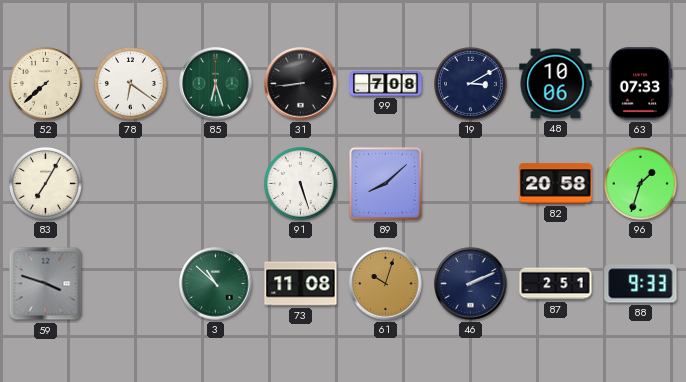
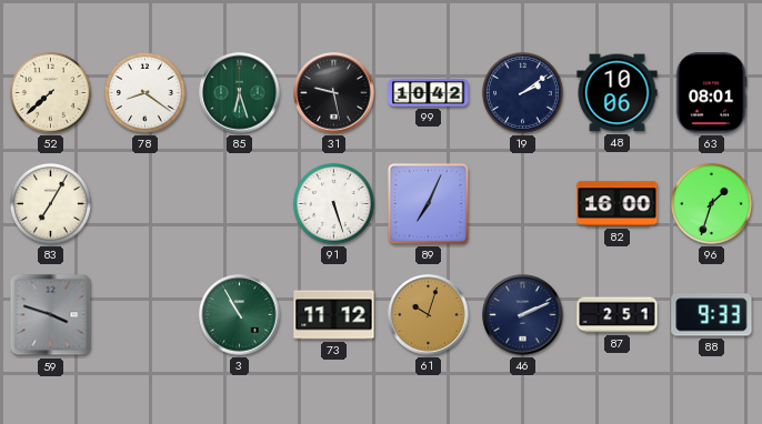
78: 6:21 -> 8:21
31: 8:44 -> 9:28
99: 7:08 -> 10:42
19: 3:10 -> 2:09
63: 07:33 -> 08:01
89: 8:08 -> 7:04
82: 20:58 -> 16:00
3: 10:52 -> 10:55
73: 11:08 -> 11:12
